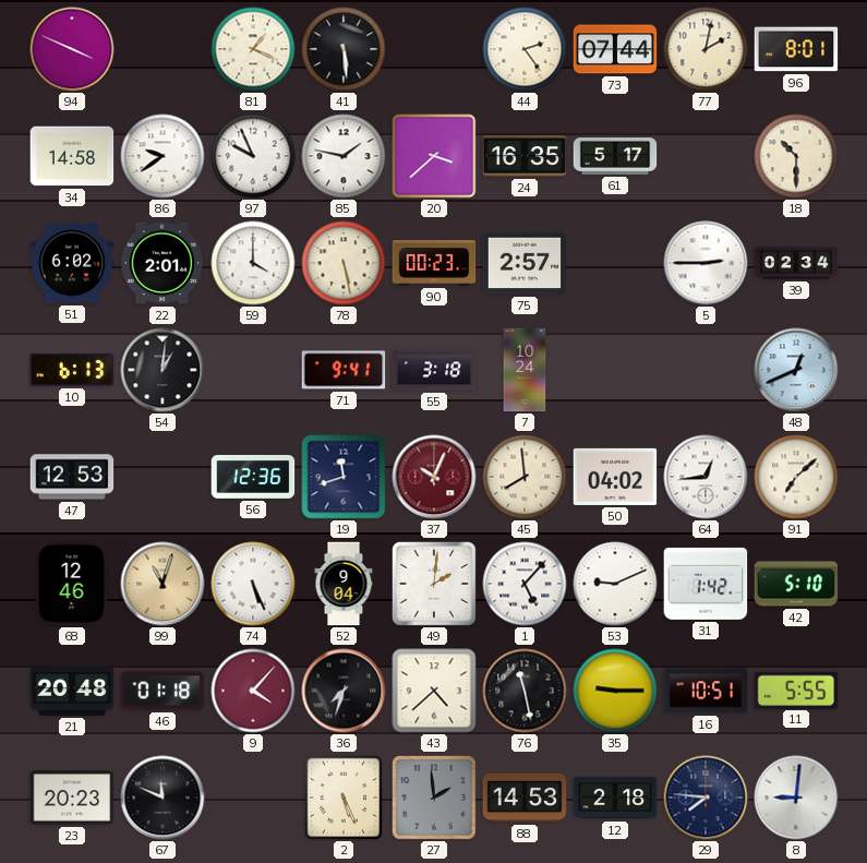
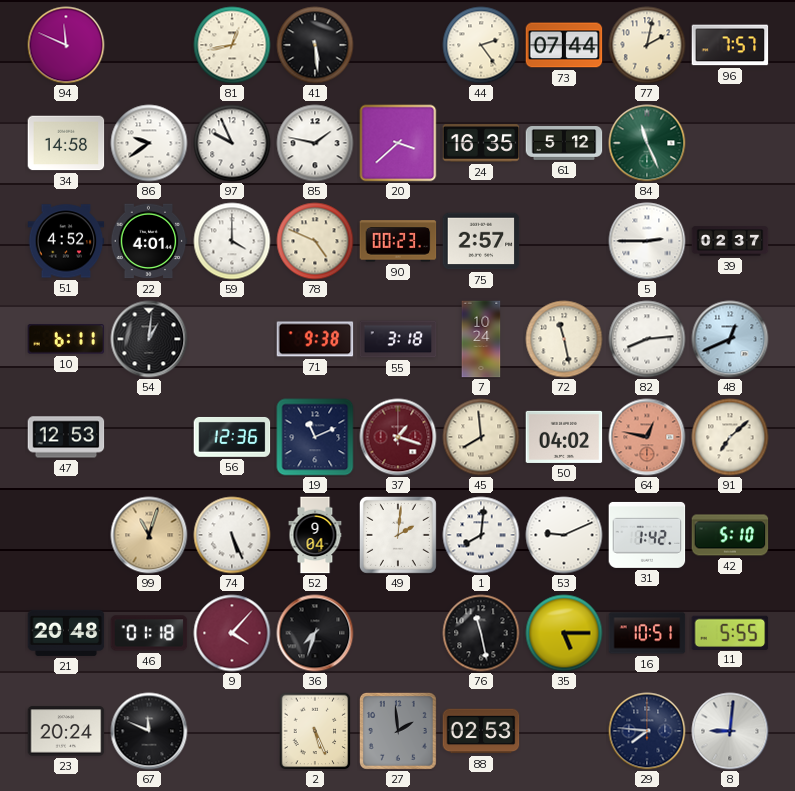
94: 3:49 -> 11:49
81: 1:19 -> 12:43
96: 8:01 -> 7:57
61: 5:17 -> 5:12
84: none -> 11:26
18: 10:30 -> none
51: 6:02 -> 4:52
22: 2:01 -> 4:01
78: 5:28 -> 4:49
39: 02:34 -> 02:37
10: 6:13 -> 6:11
71: 9:41 -> 9:38
72: none -> 11:28
82: none -> 8:14
19: 11:42 -> 11:11
37: 10:04 -> 1:18
64: 12:44 -> 12:47
64 dial: white -> salmon
68: 12:46 -> none
1: 5:07 -> 8:01
43: 4:38 -> none
35: 9:15 -> 5:15
23: 20:23 -> 20:24
88: 14:53 -> 02:53
12: 2:18 -> none
